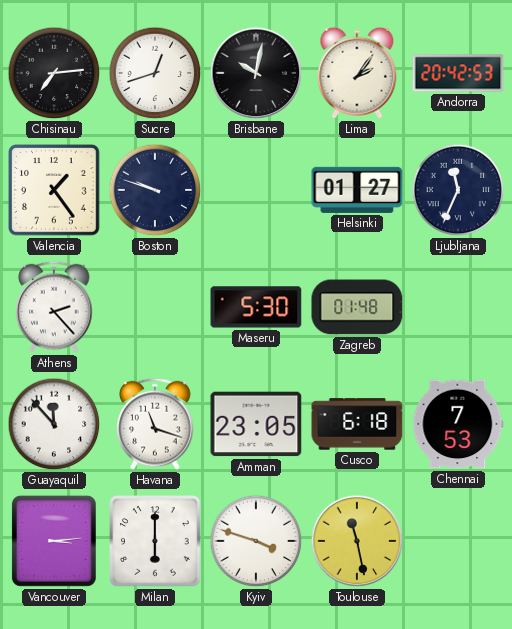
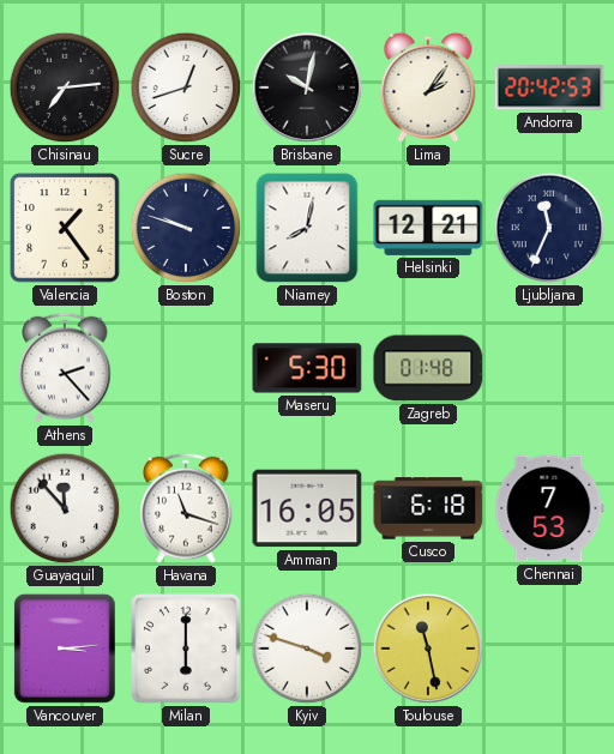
Niamey: none -> 8:02
Helsinki: 01:27 -> 12:21
Amman: 23:05 -> 16:05
